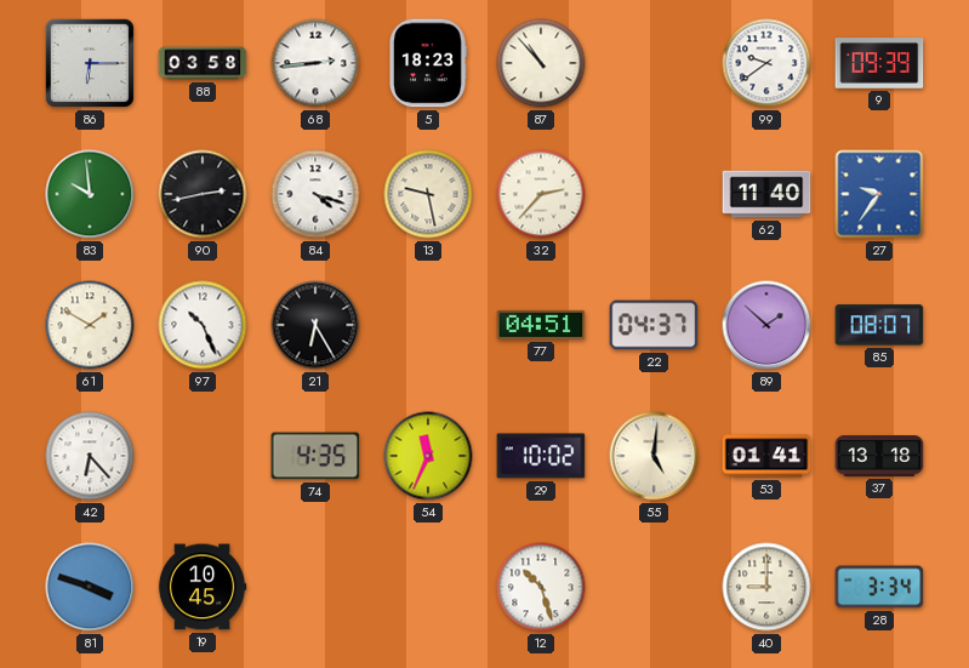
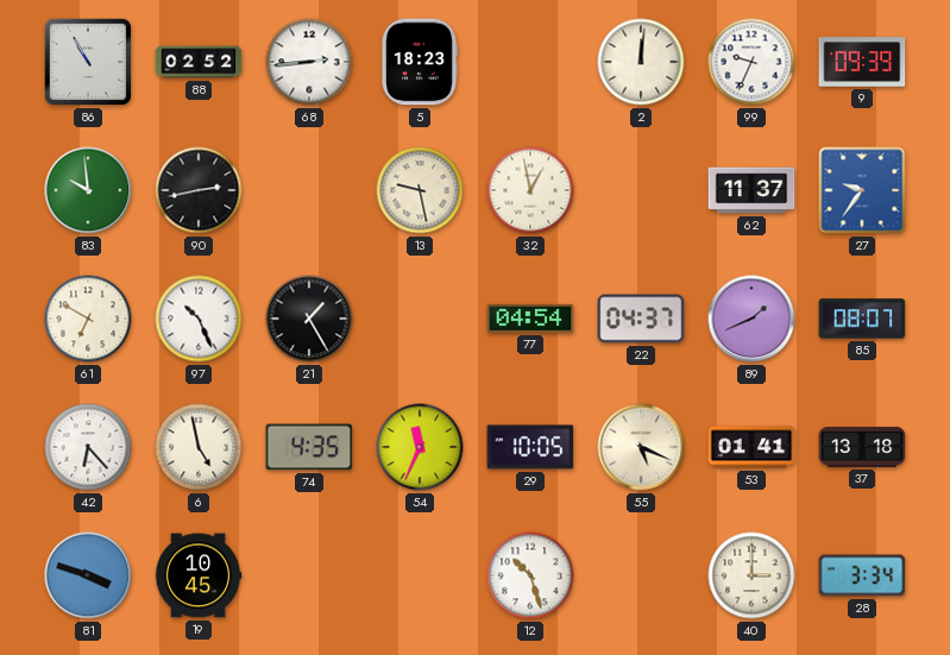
86: 6:15 -> 10:55
88: 03:58 -> 02:52
87: 10:53 -> none
2: none -> 12:01
99: 9:39 -> 9:34
84: 4:18 -> none
32: 2:37 -> 12:58
62: 11:40 -> 11:37
61: 1:50 -> 6:50
21: 6:25 -> 1:25
77: 04:51 -> 04:54
89: 1:52 -> 1:41
6: none -> 4:58
29: 10:02 -> 10:05
55: 5:01 -> 5:19
40: 9:00 -> 3:00
